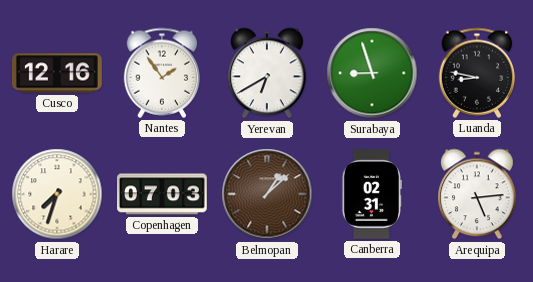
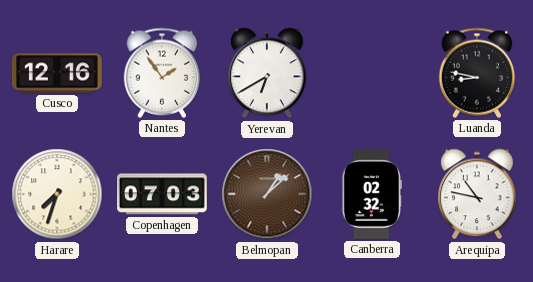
Surabaya: 8:57 -> none
Canberra: 02:31 -> 02:32
Arequipa: 5:14 -> 10:47
